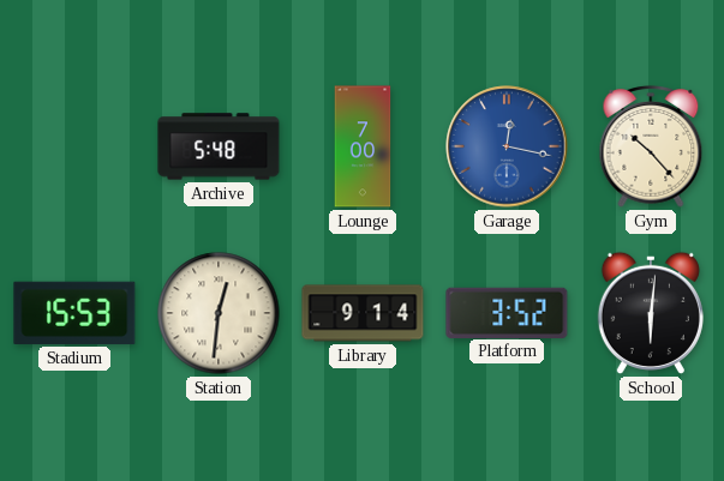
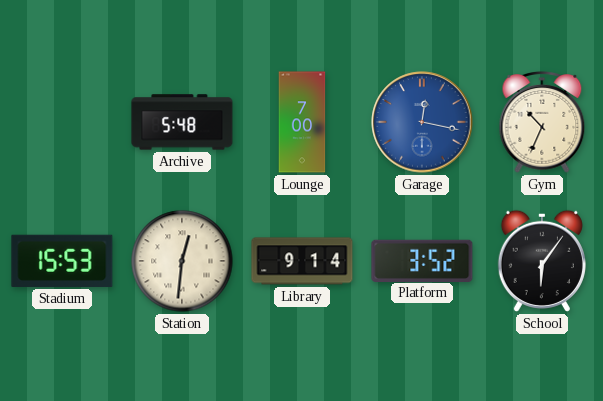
Gym: 10:23 -> 10:34
School: 6:01 -> 6:06
